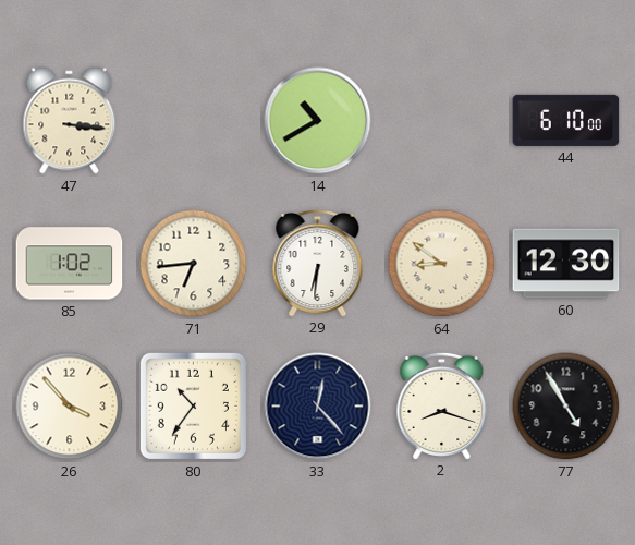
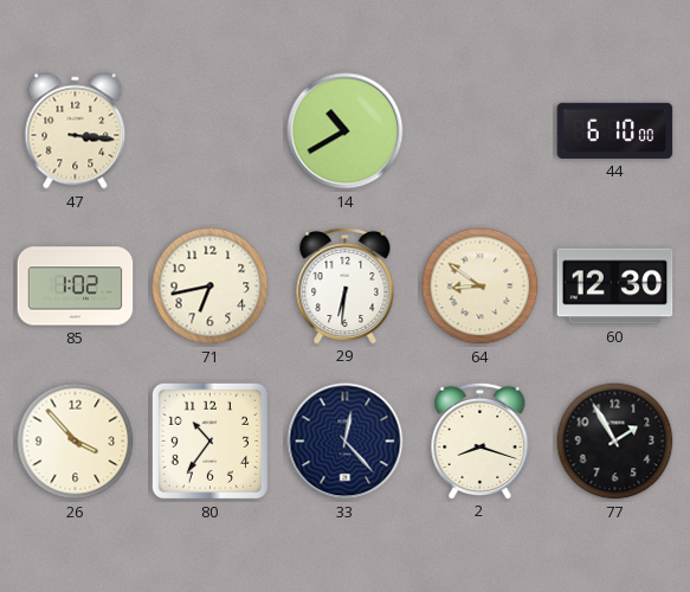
71: 6:44 -> 6:43
77: 4:55 -> 1:55
